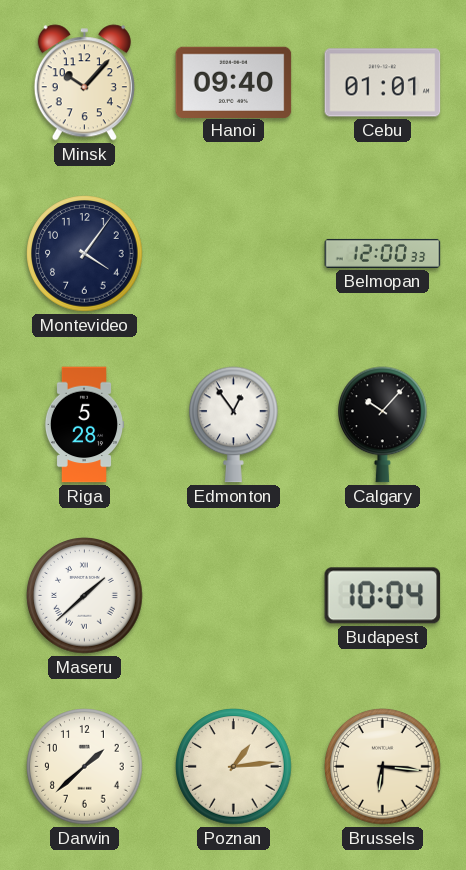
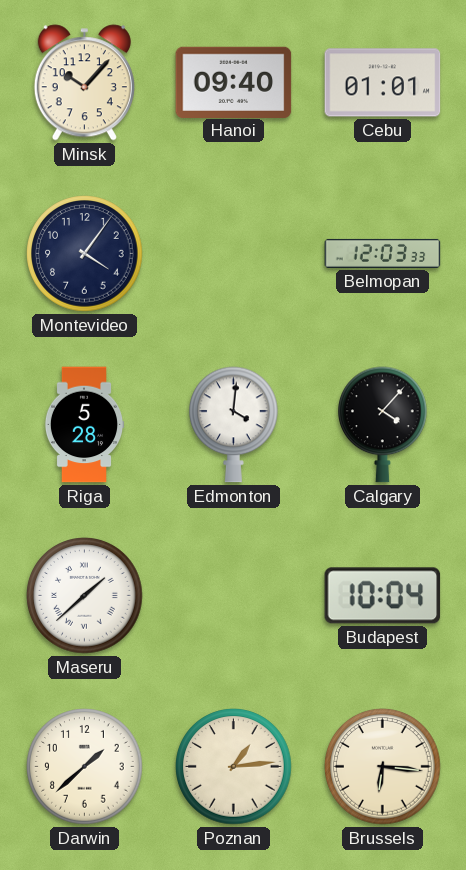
Belmopan: 12:00 -> 12:03
Edmonton: 12:54 -> 4:01
Calgary: 10:07 -> 4:07
